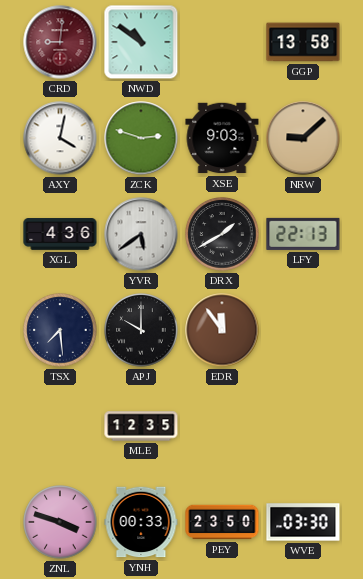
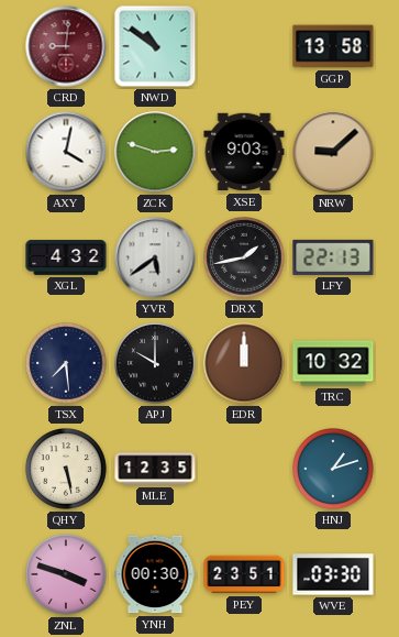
XGL: 4:36 -> 4:32
DRX: 1:40 -> 1:43
EDR: 11:54 -> 12:00
TRC: none -> 10:32
QHY: none -> 5:28
HNJ: none -> 1:12
YNH: 00:33 -> 00:30
PEY: 23:50 -> 23:51
